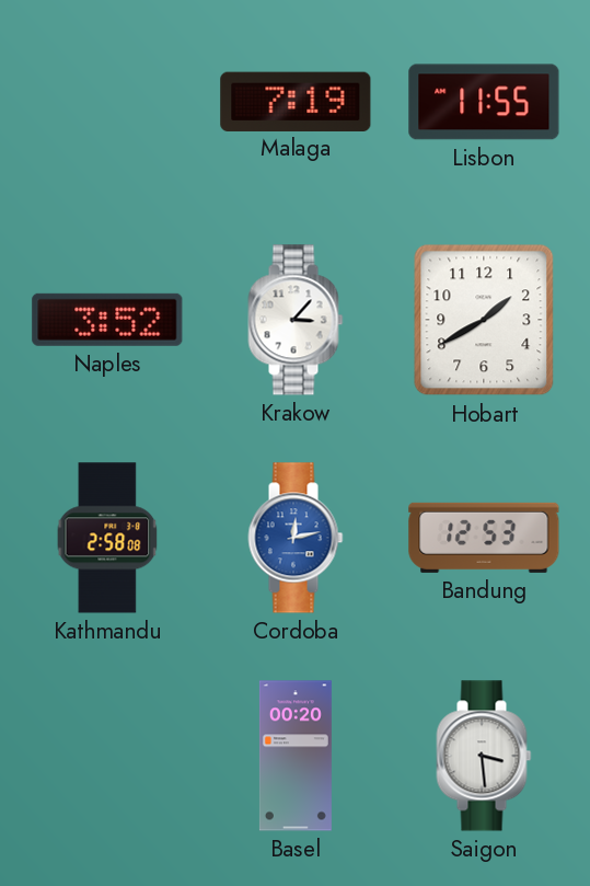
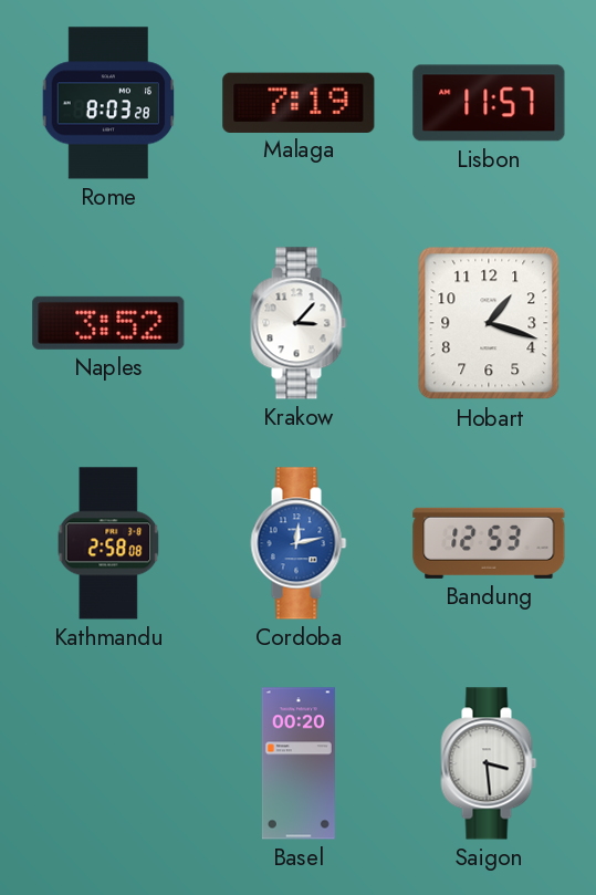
Rome: none -> 8:03
Lisbon: 11:55 -> 11:57
Hobart: 1:40 -> 1:18
